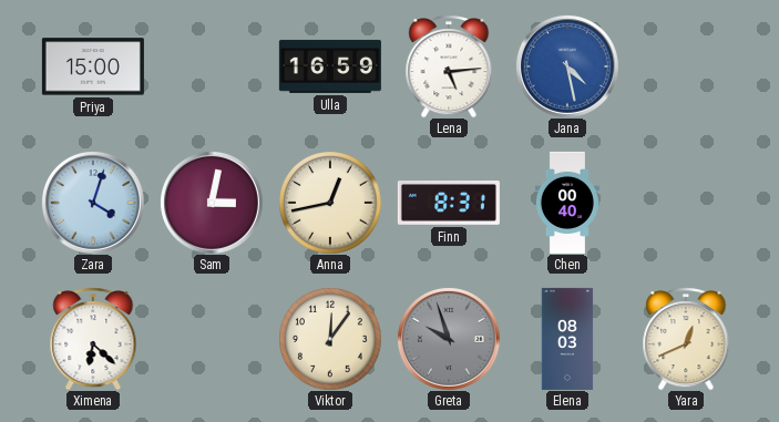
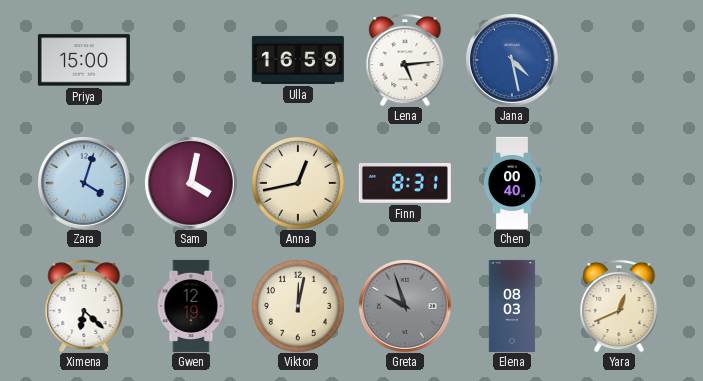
Sam: 3:02 -> 4:02
Gwen: none -> 12:19
Viktor: 12:06 -> 12:02
